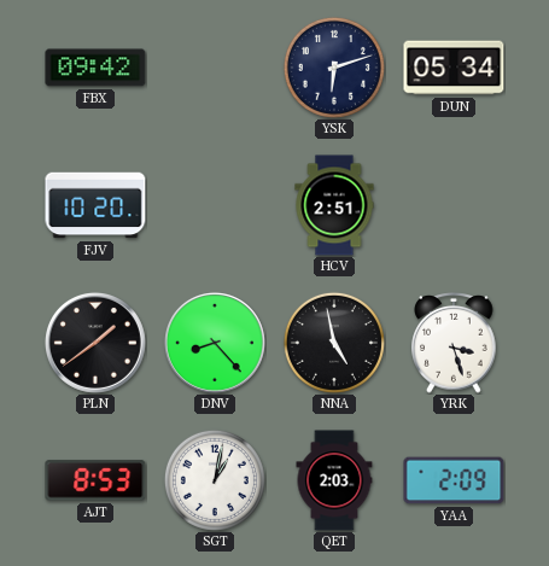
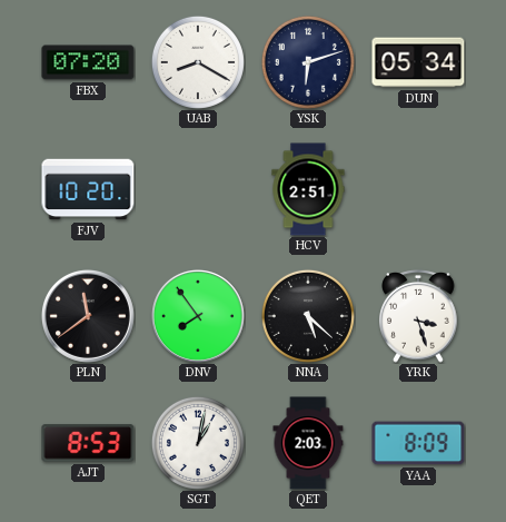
FBX: 09:42 -> 07:20
UAB: none -> 8:20
PLN: 1:39 -> 11:39
DNV: 8:23 -> 7:54
NNA: 4:58 -> 5:22
YAA: 2:09 -> 8:09
